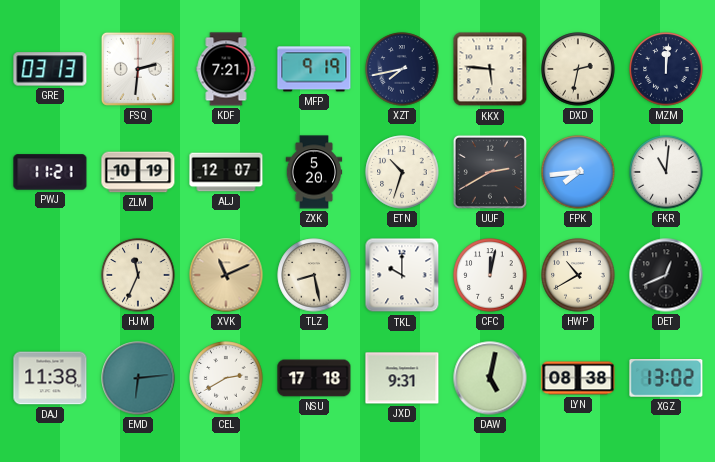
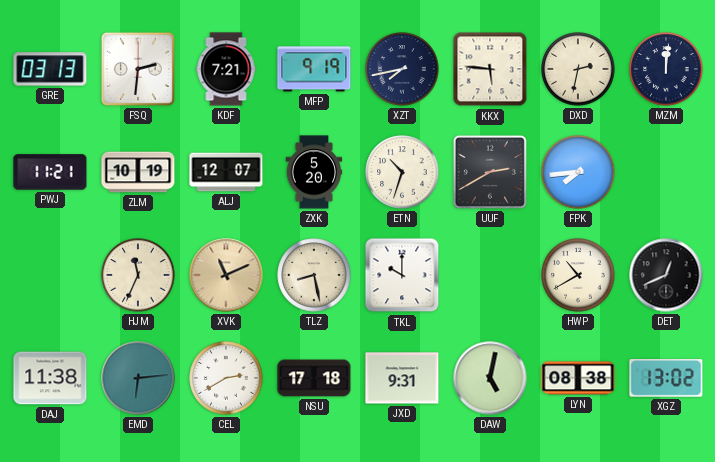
FKR: 11:01 -> none
CFC: 12:02 -> none
